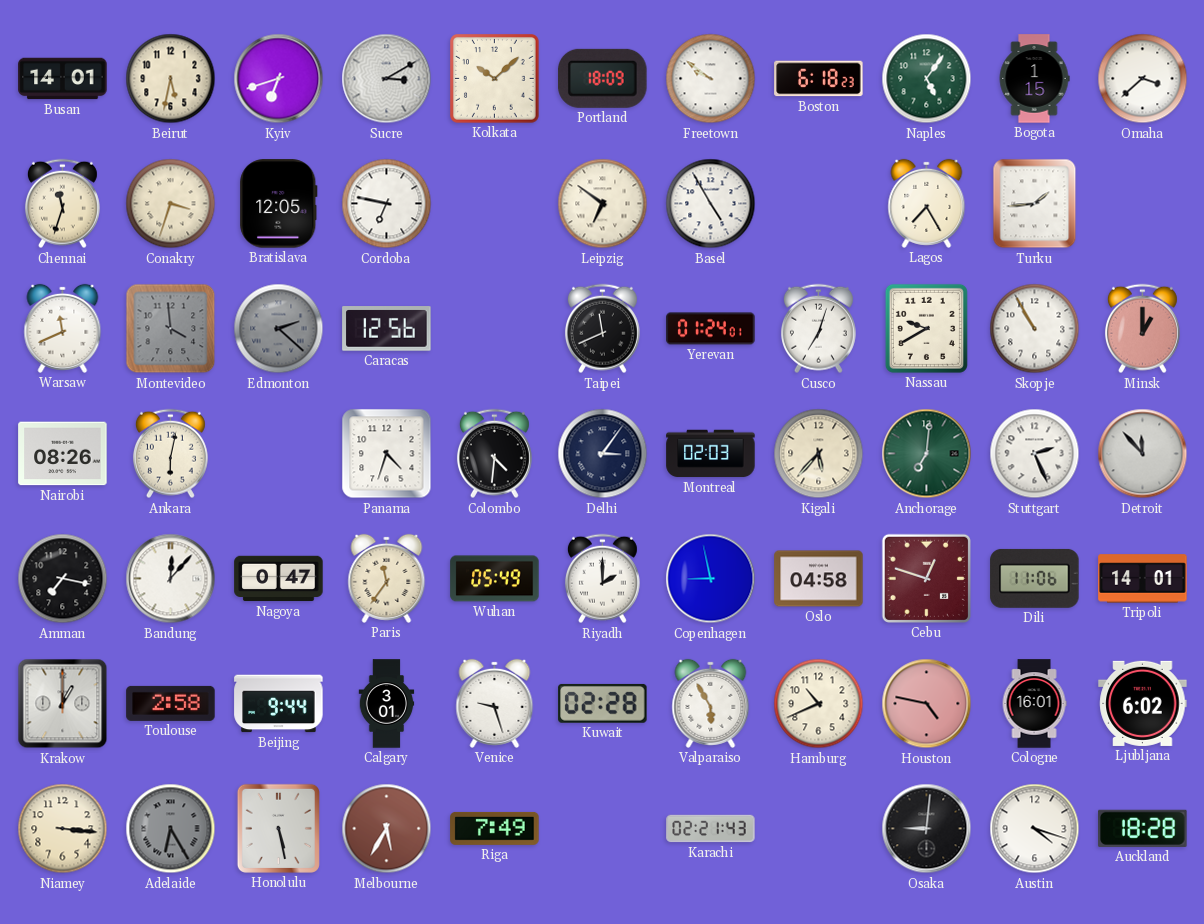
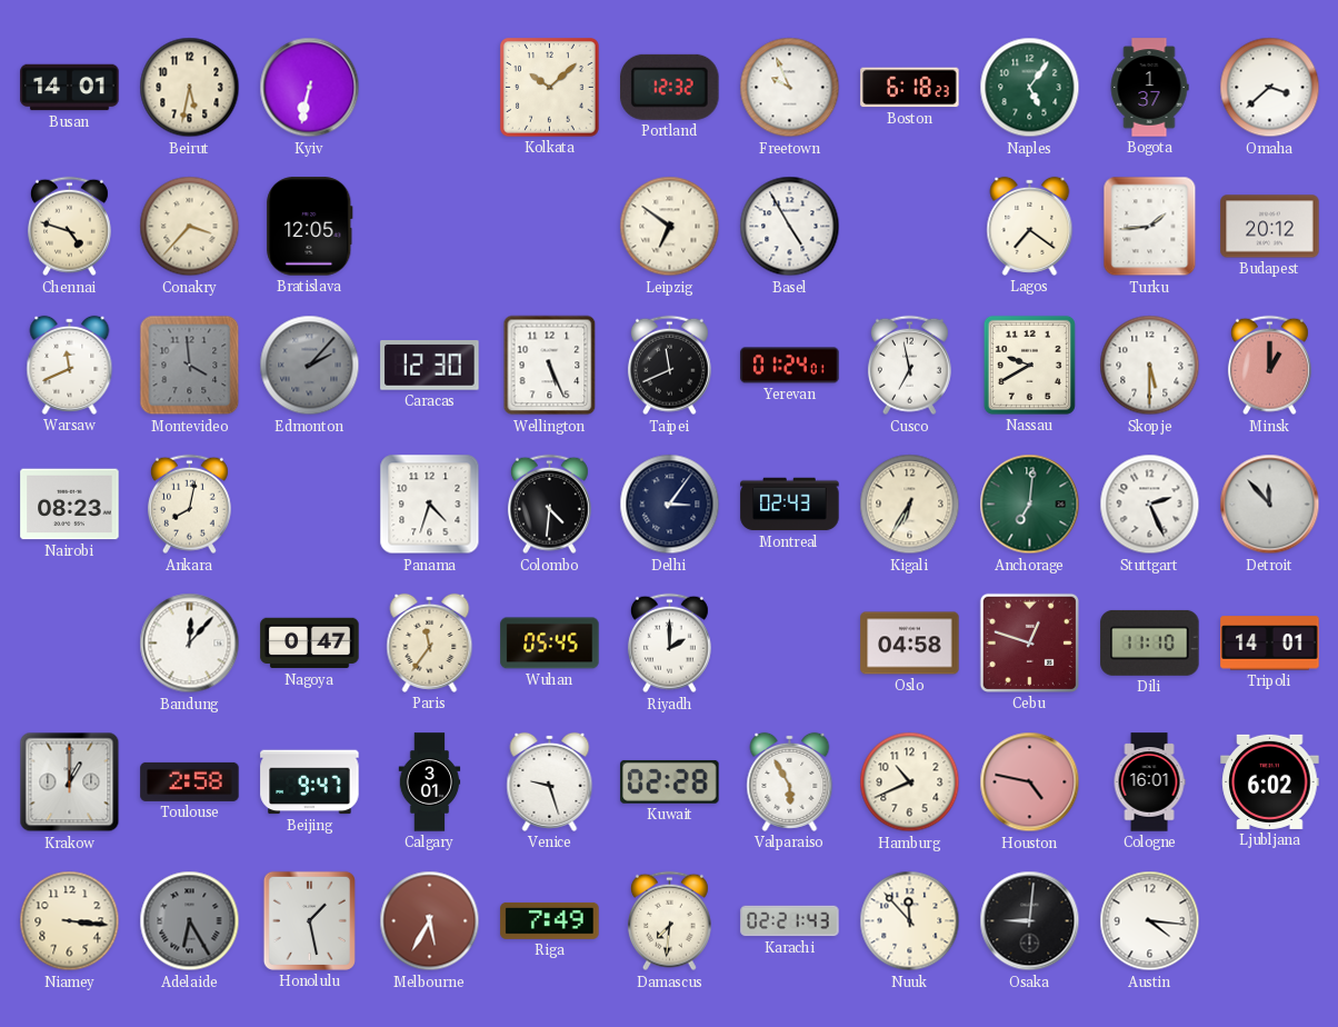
Kyiv: 6:42 -> 6:32
Sucre: 3:10 -> none
Portland: 18:09 -> 12:32
Freetown: 9:51 -> 9:56
Bogota: 1:15 -> 1:37
Chennai: 11:33 -> 4:48
Conakry: 3:33 -> 3:37
Cordoba: 6:47 -> none
Lagos: 7:25 -> 7:21
Budapest: none -> 20:12
Edmonton: 2:22 -> 2:07
Caracas: 12:56 -> 12:30
Wellington: none -> 5:26
Cusco: 7:03 -> 6:58
Skopje: 10:55 -> 5:30
Nairobi: 08:26 -> 08:23
Ankara: 6:02 -> 8:02
Montreal: 02:03 -> 02:43
Kigali: 5:37 -> 6:35
Amman: 7:17 -> none
Wuhan: 05:49 -> 05:45
Copenhagen: 8:58 -> none
Dili: 11:06 -> 11:10
Beijing: 9:44 -> 9:47
Honolulu: 5:28 -> 1:28
Damascus: none -> 7:31
Nuuk: none -> 11:53
Austin: 4:18 -> 4:16
Auckland: 18:28 -> none
